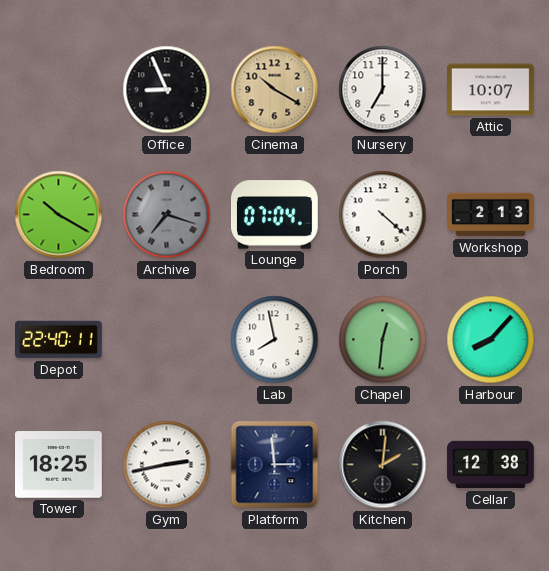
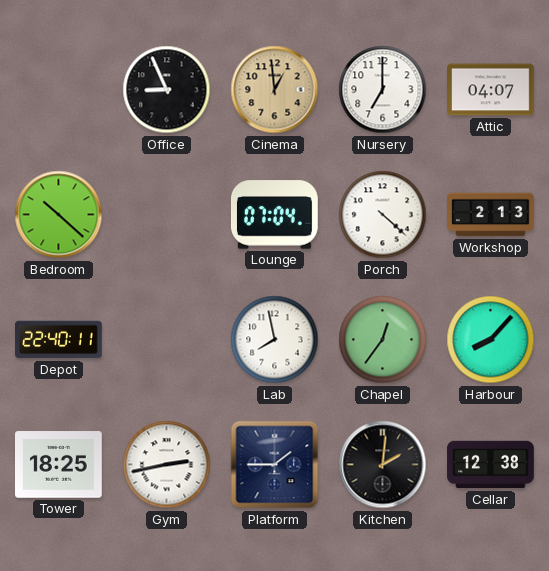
Cinema: 10:20 -> 12:59
Attic: 10:07 -> 04:07
Bedroom: 10:20 -> 10:22
Archive: 7:18 -> none
Chapel: 12:31 -> 12:36
Platform: 2:59 -> 1:45
